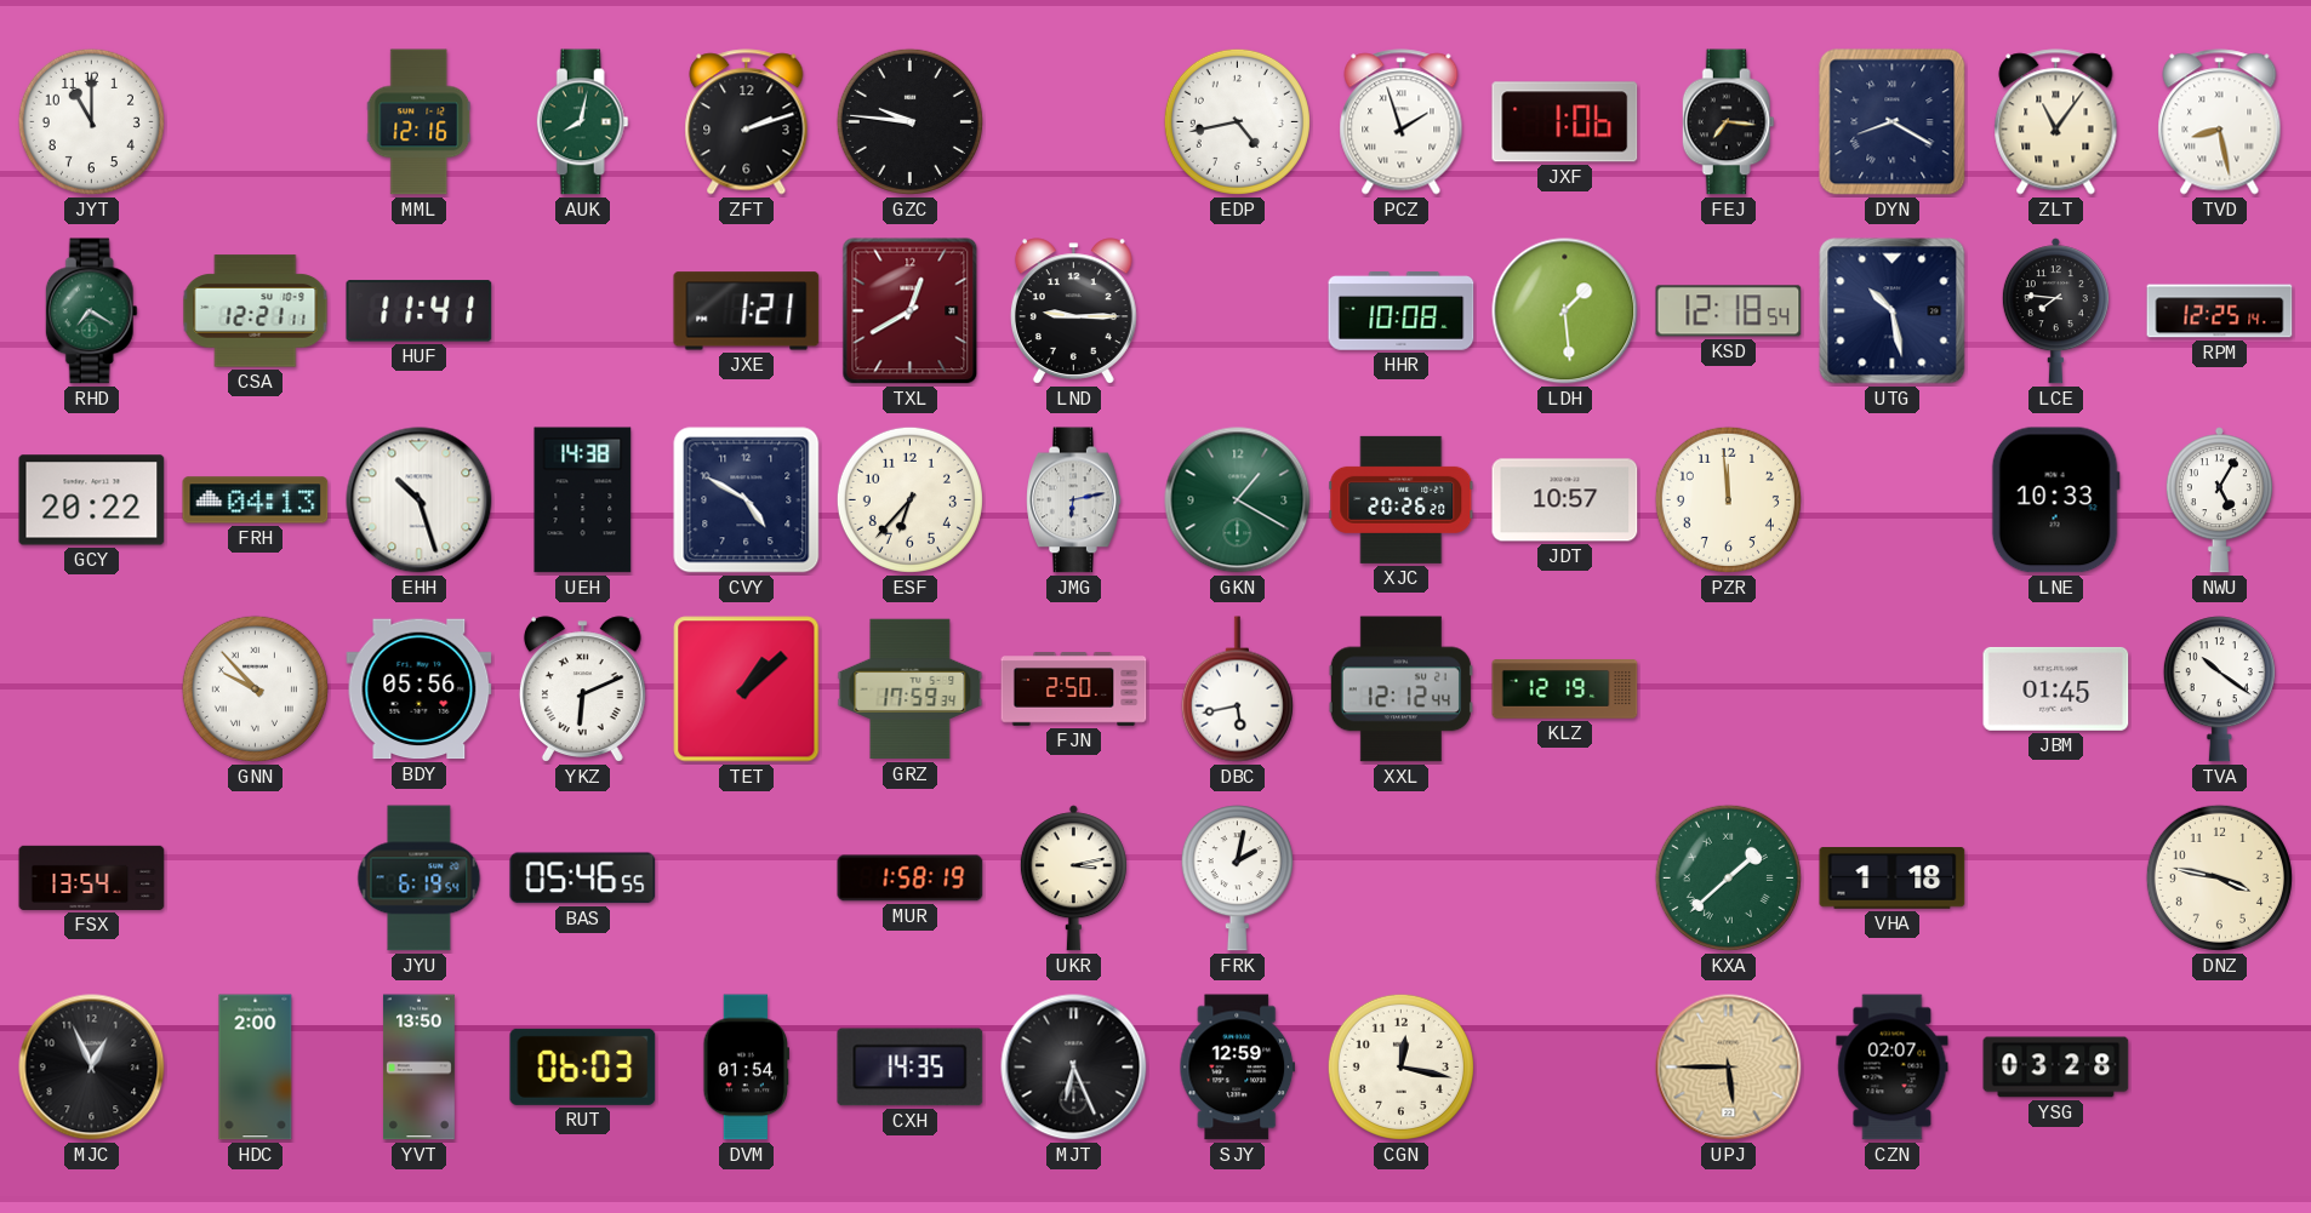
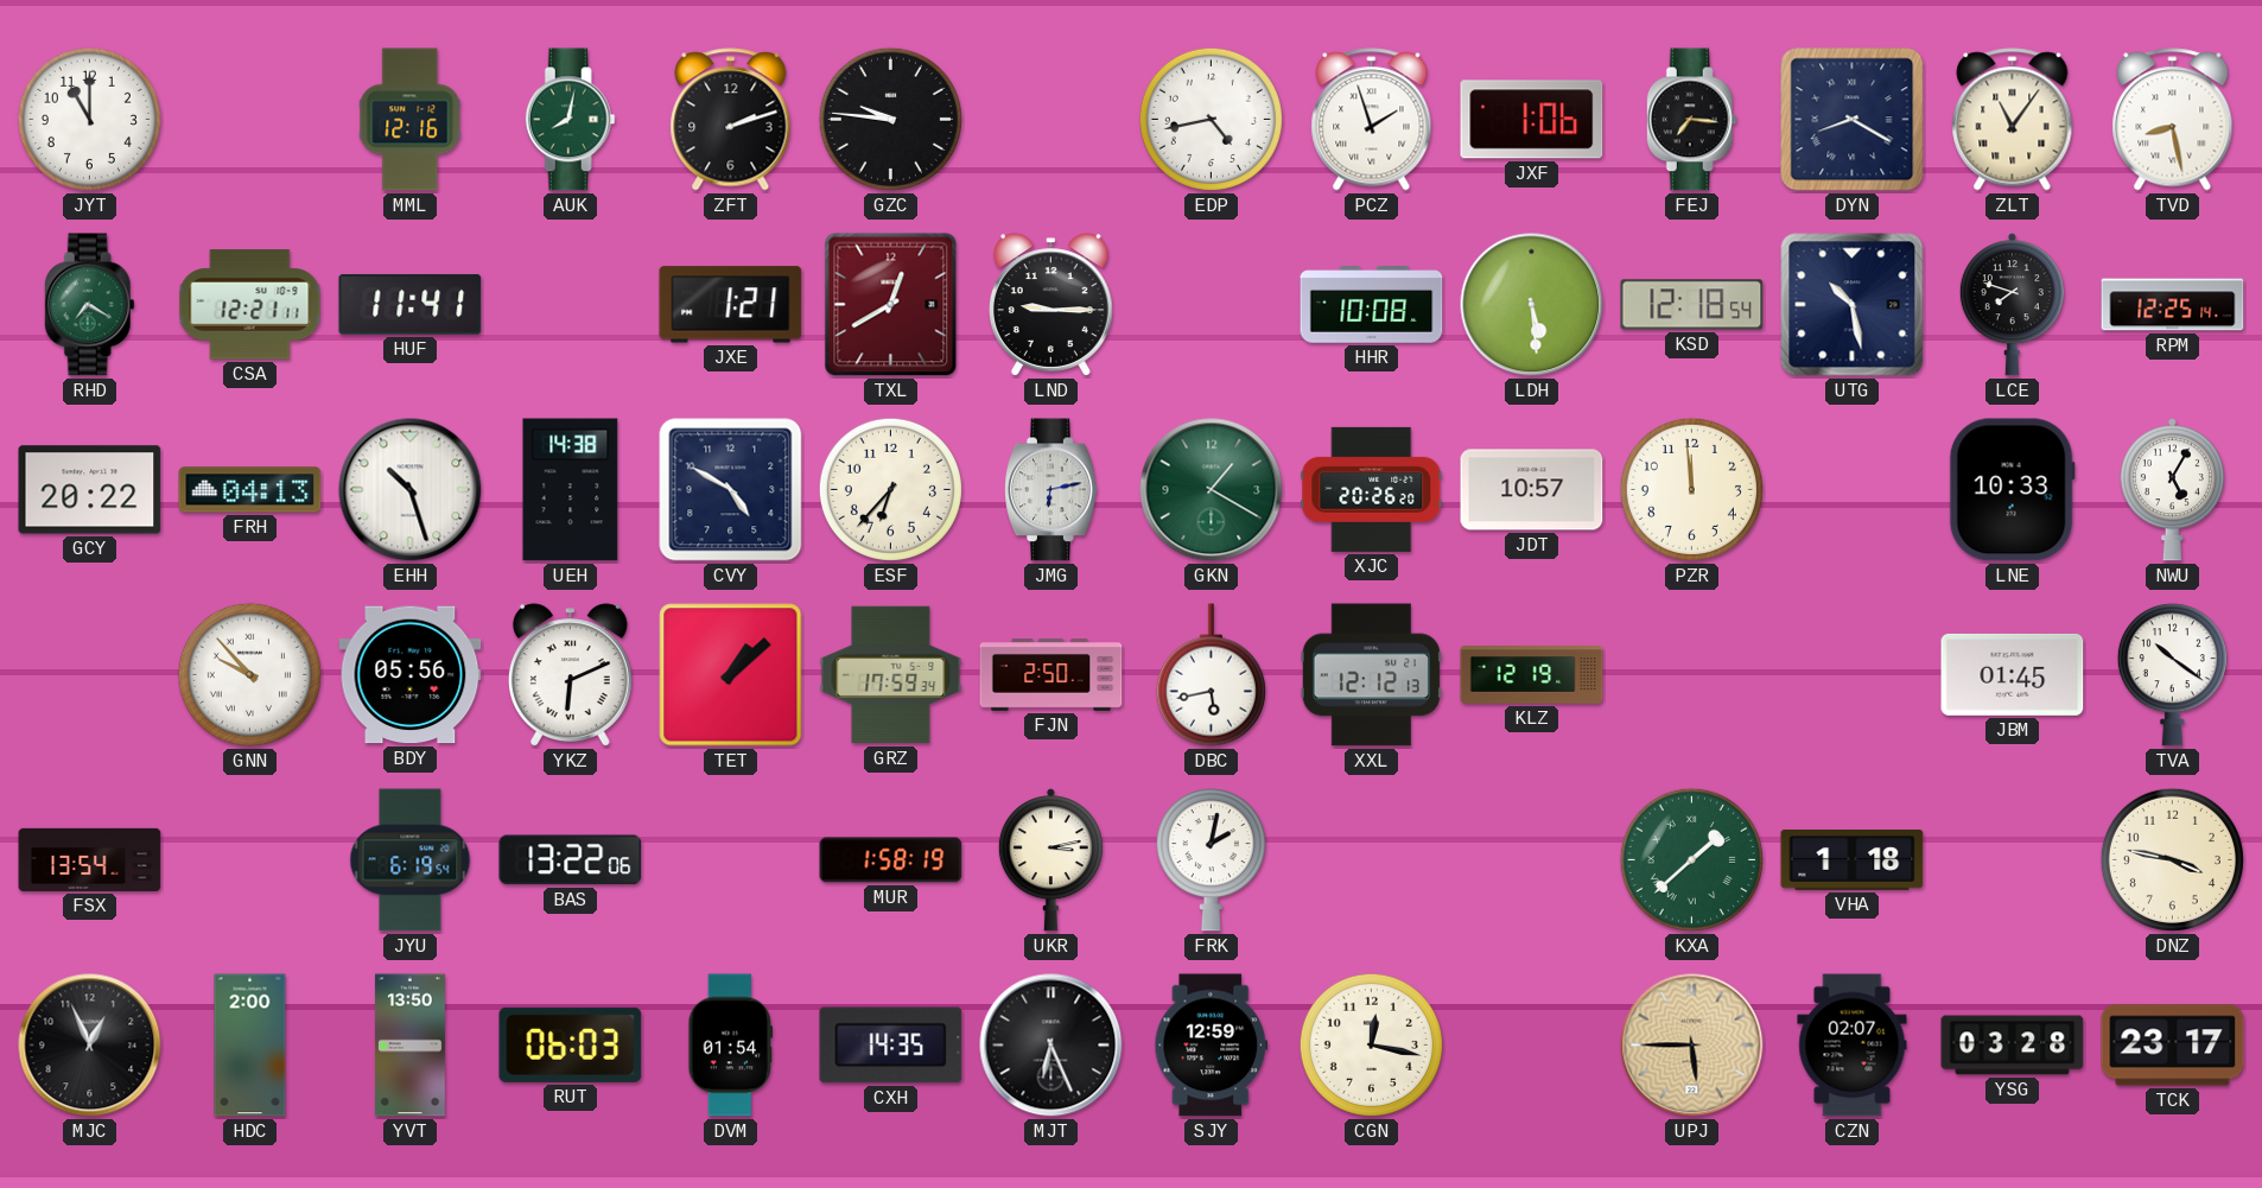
LDH: 1:29 -> 5:29
LCE: 7:46 -> 7:48
XXL: 12:12:44 -> 12:12:13
BAS: 05:46 -> 13:22
TCK: none -> 23:17
